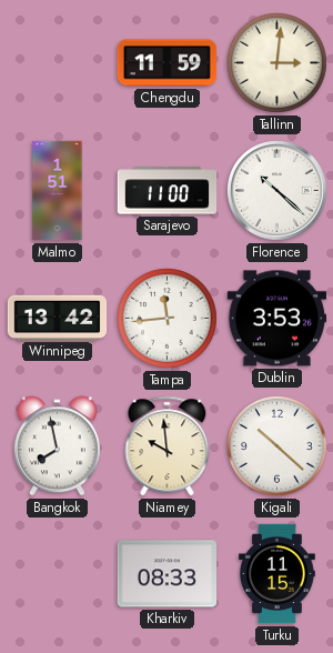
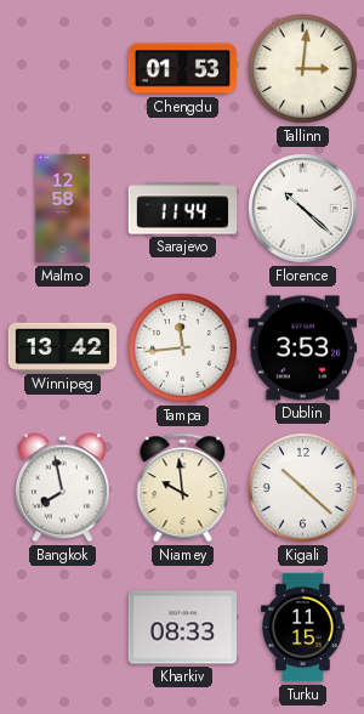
Chengdu: 11:59 -> 01:53
Malmo: 1:51 -> 12:58
Sarajevo: 11:00 -> 11:44
